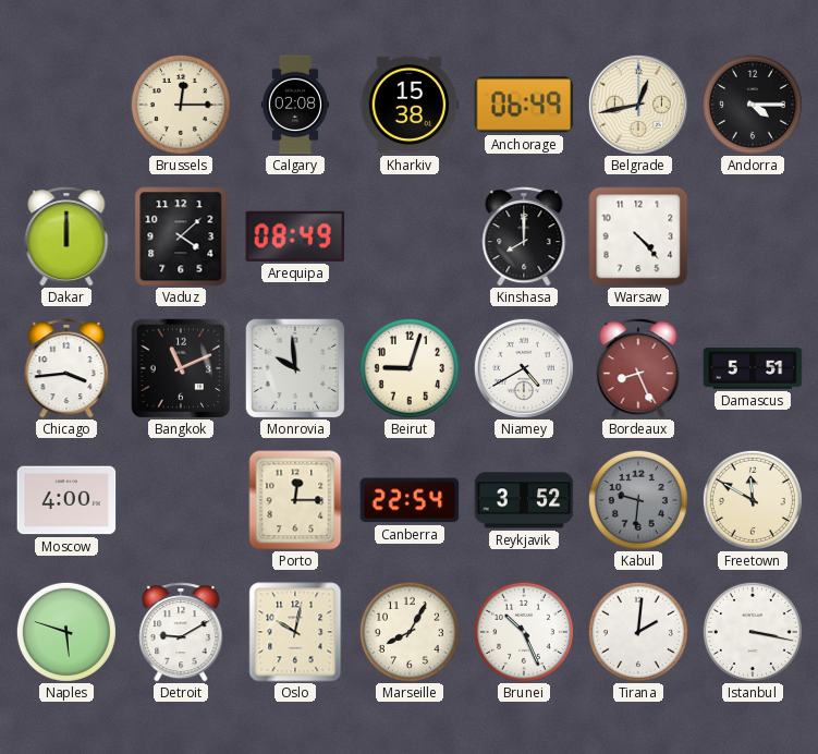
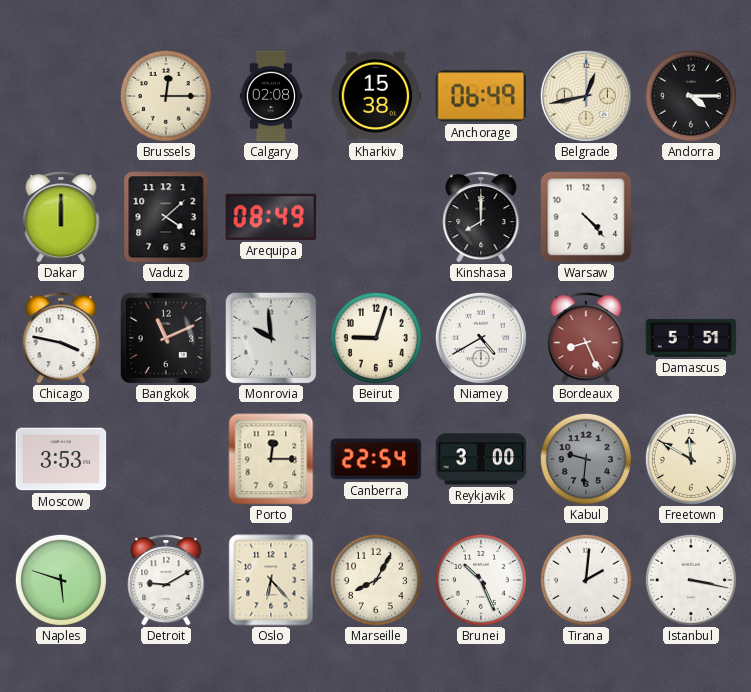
Chicago: 3:44 -> 3:47
Moscow: 4:00 -> 3:53
Reykjavik: 3:52 -> 3:00
Oslo: 10:02 -> 6:23
